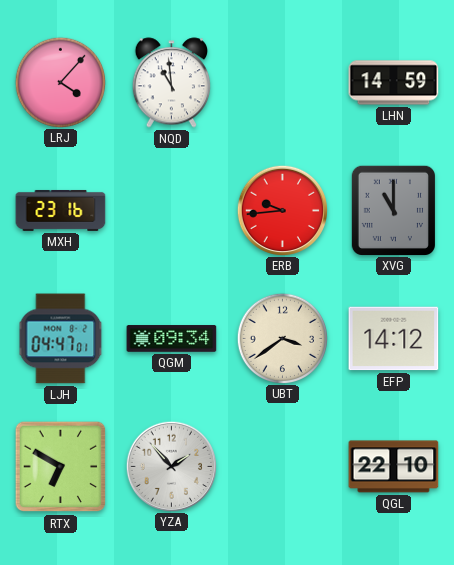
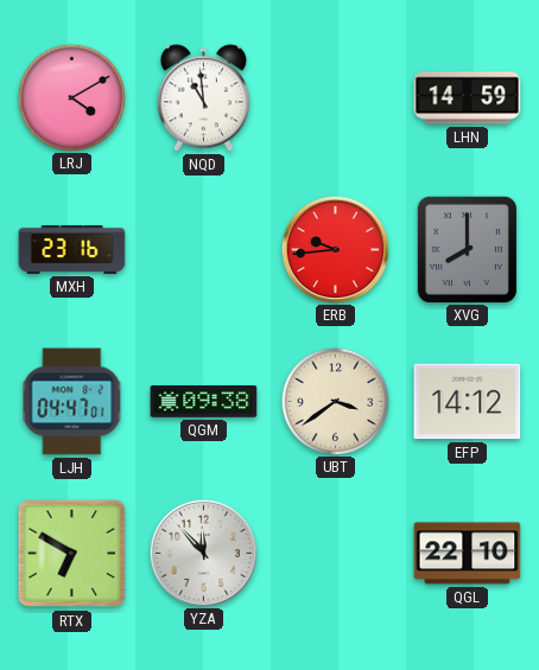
LRJ: 4:07 -> 4:10
XVG: 11:00 -> 8:00
QGM: 09:34 -> 09:38
YZA: 1:53 -> 11:53
